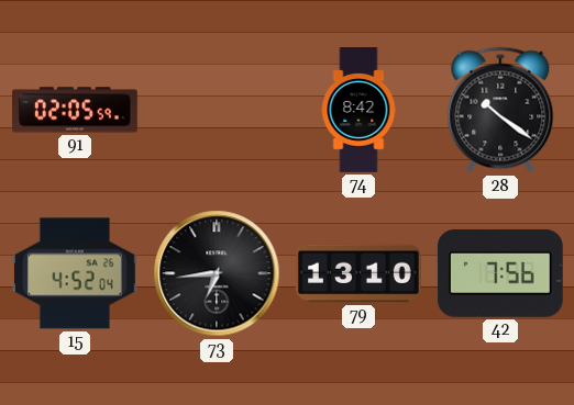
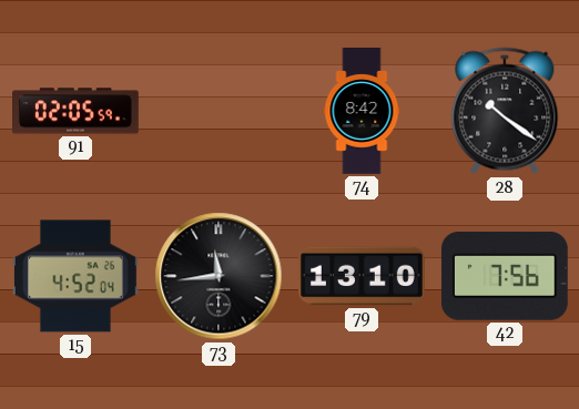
73: 6:44 -> 11:44
